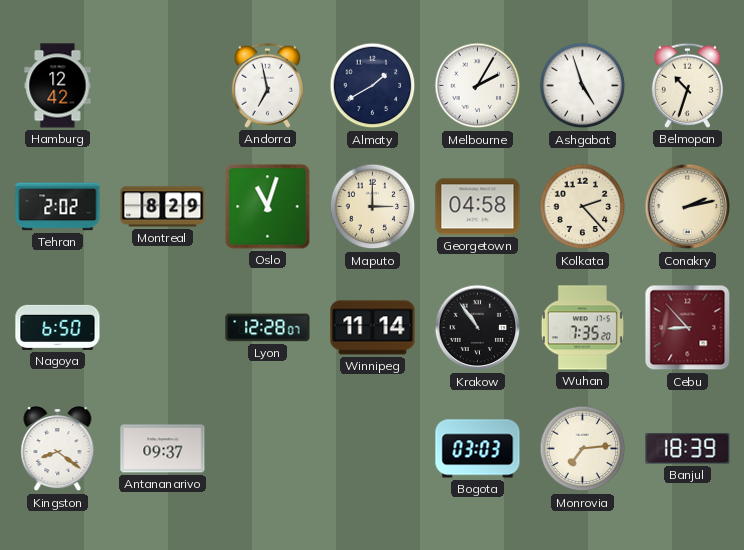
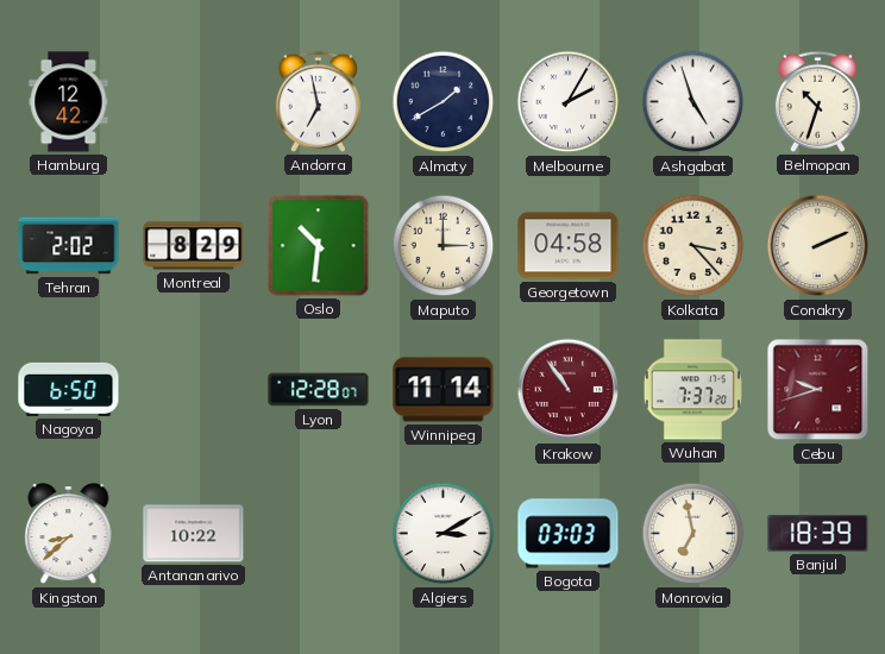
Oslo: 11:03 -> 10:31
Kolkata: 2:23 -> 3:23
Conakry: 2:13 -> 2:11
Krakow dial: black -> burgundy
Wuhan: 7:35 -> 7:37
Cebu: 8:53 -> 9:42
Kingston: 8:21 -> 8:38
Antananarivo: 09:37 -> 10:22
Algiers: none -> 3:10
Monrovia: 7:14 -> 6:58
